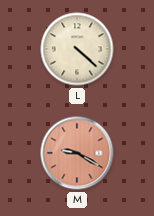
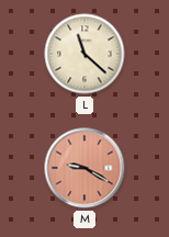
L: 4:22 -> 11:22
